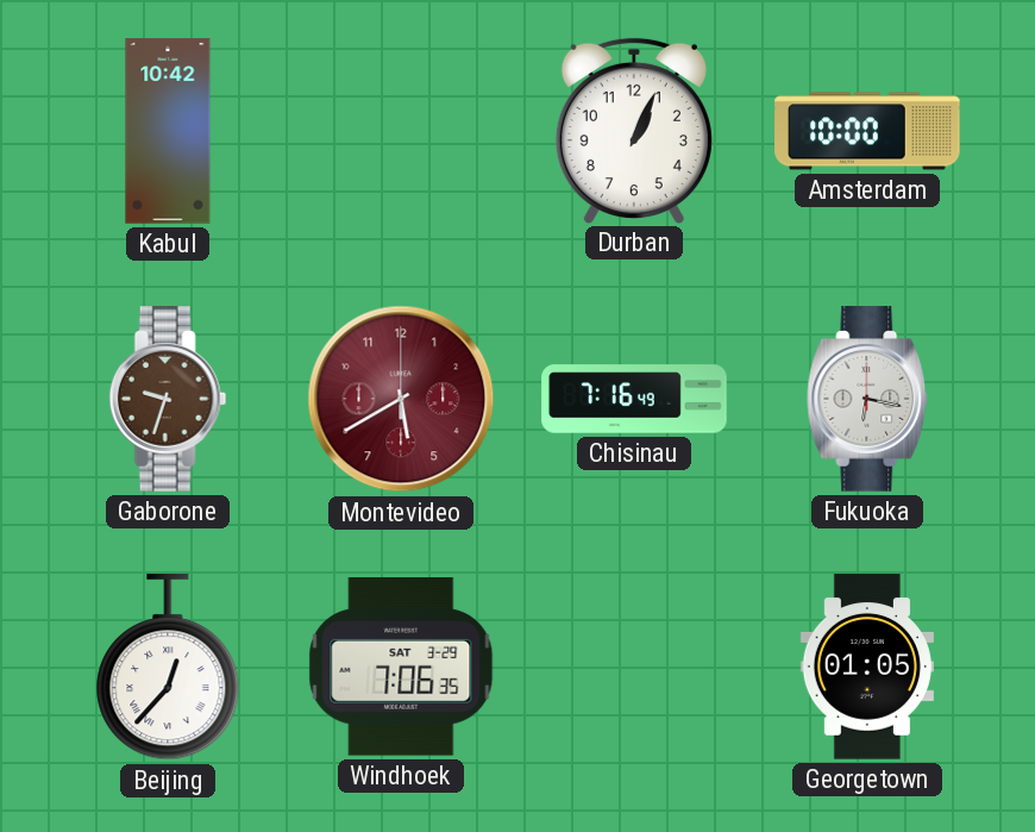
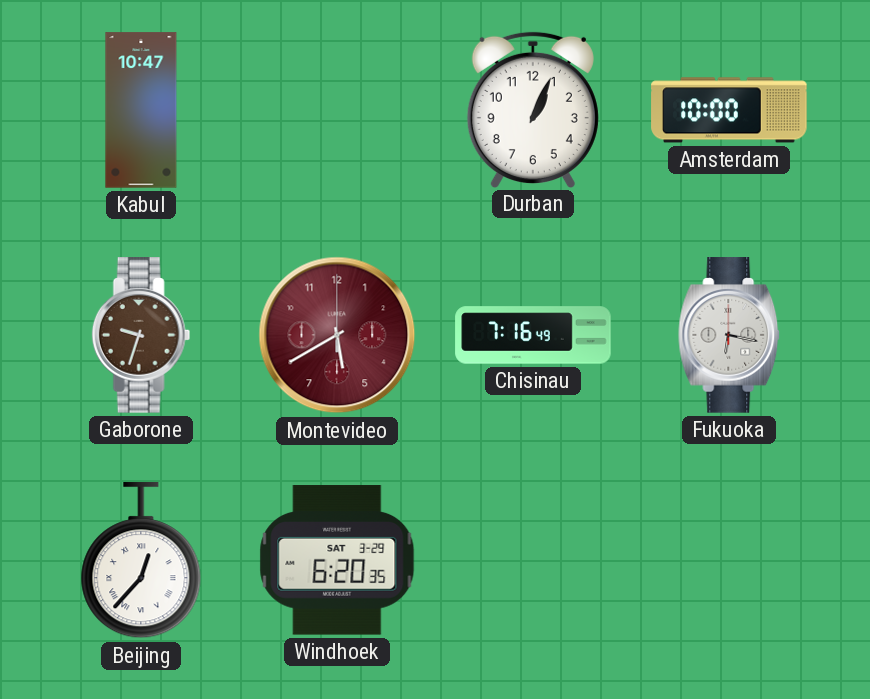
Kabul: 10:42 -> 10:47
Windhoek: 7:06 -> 6:20
Georgetown: 01:05 -> none
